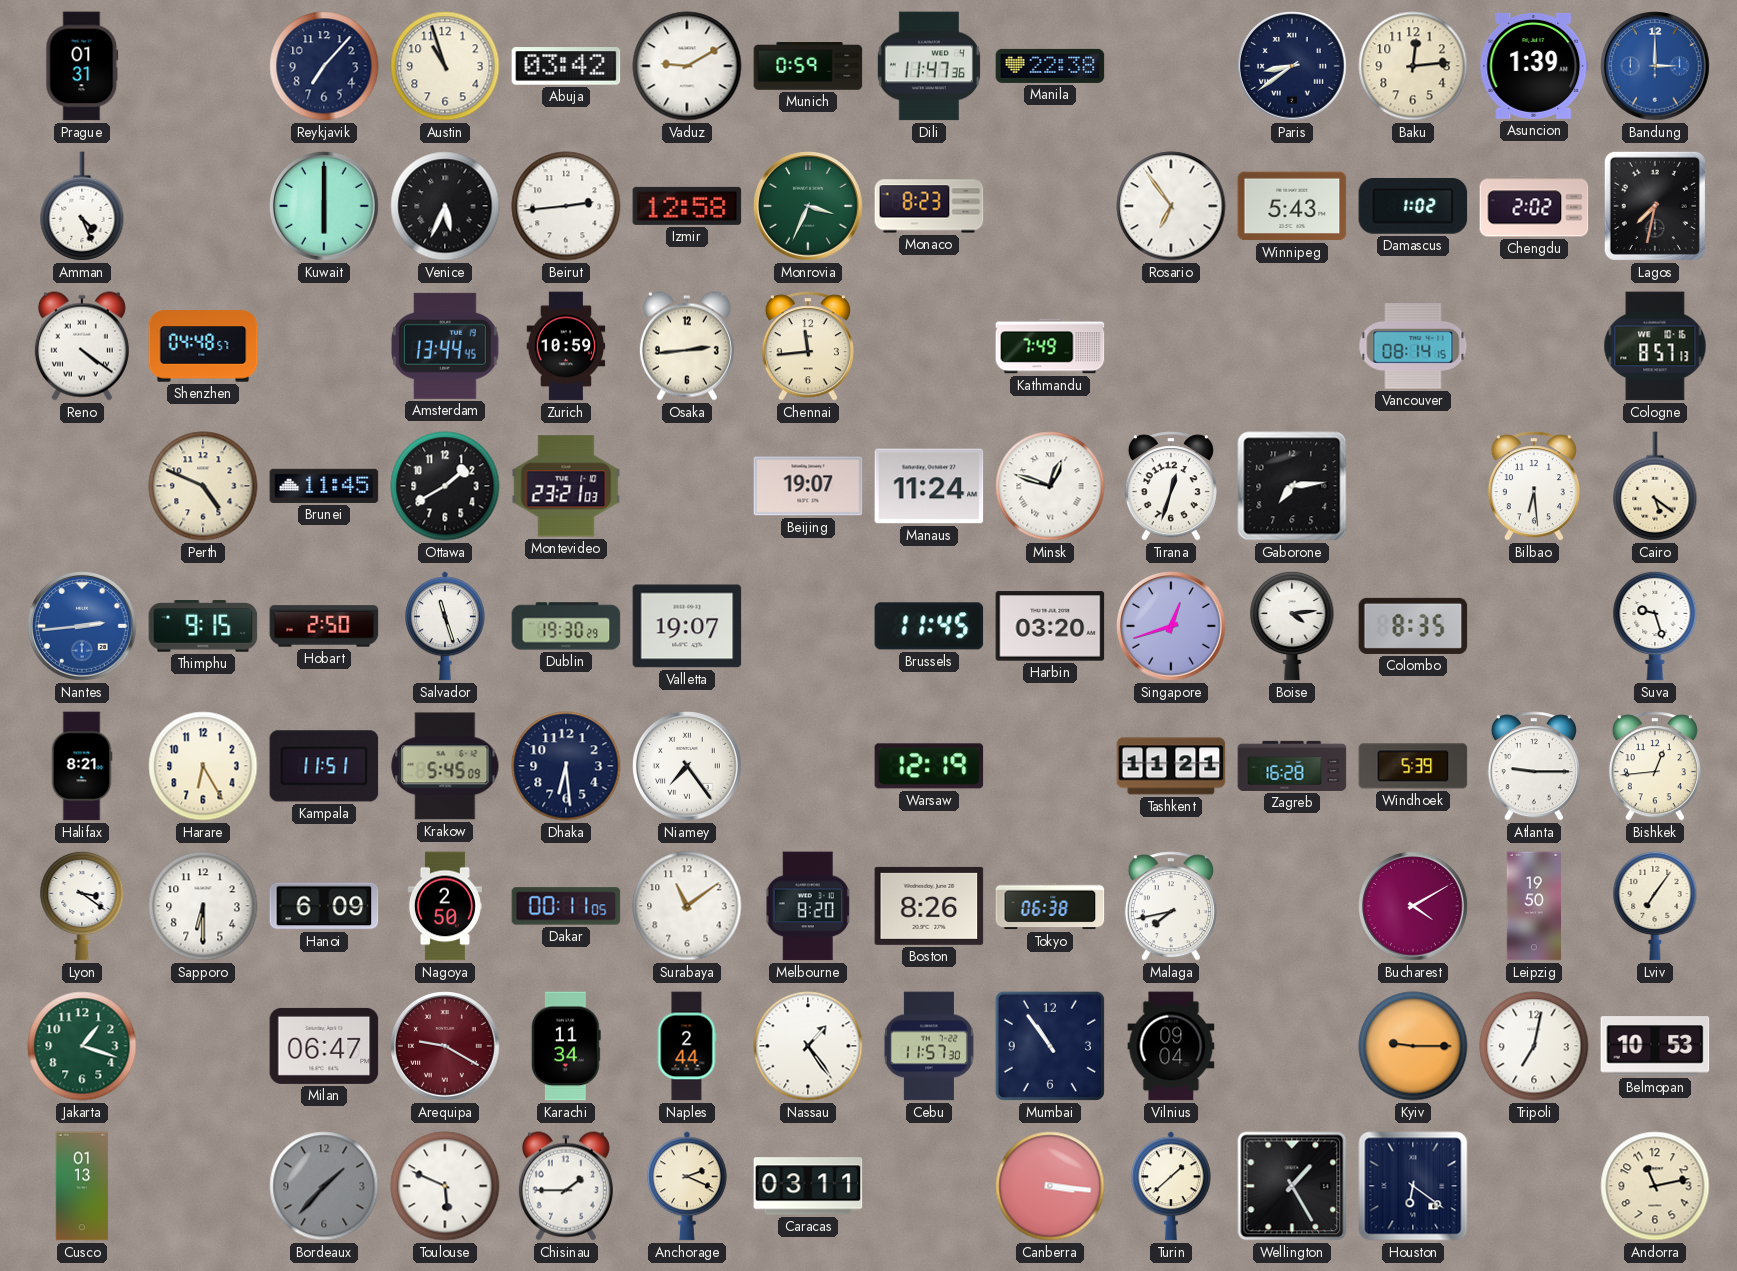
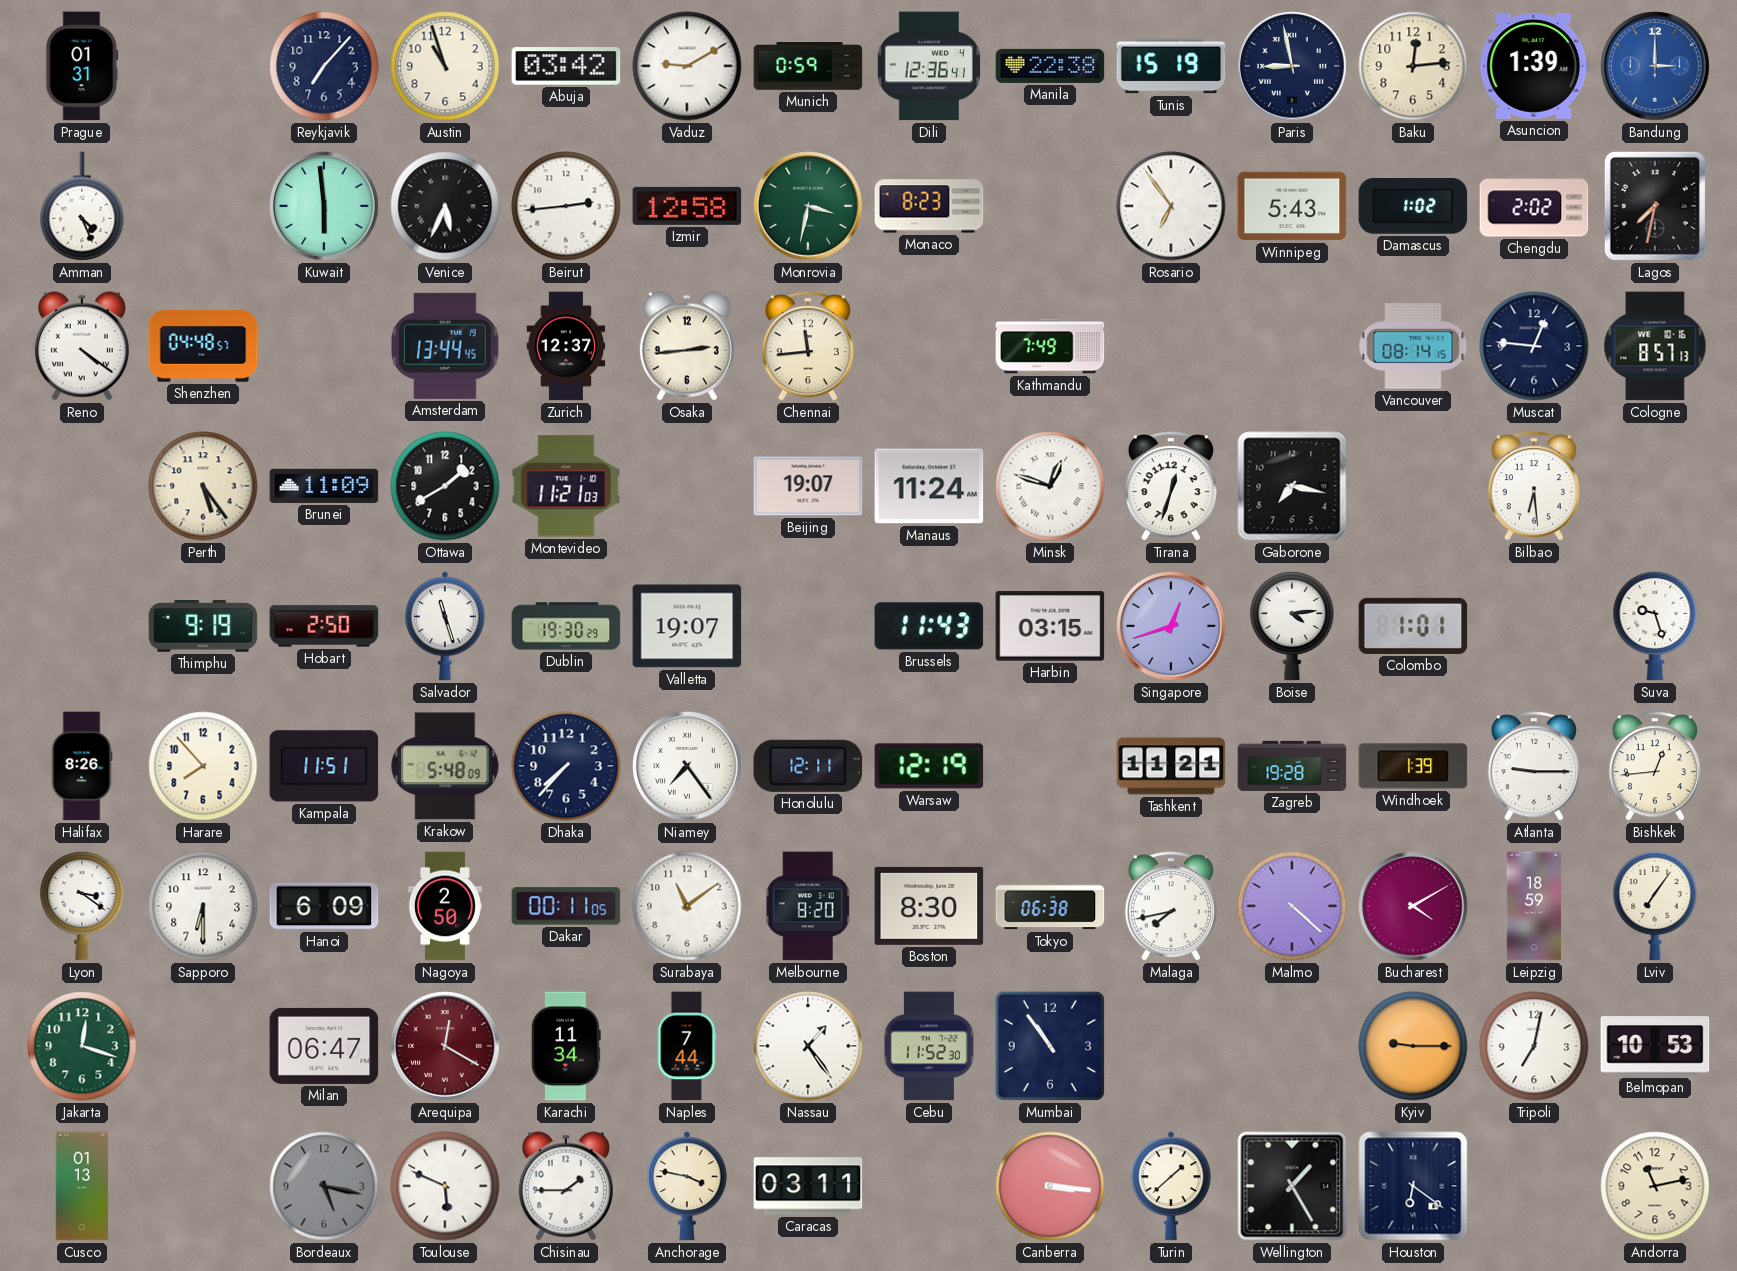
Dili: 11:47 -> 12:36
Tunis: none -> 15:19
Paris: 8:39 -> 8:58
Kuwait: 6:00 -> 5:59
Monrovia: 3:34 -> 3:32
Zurich: 10:59 -> 12:37
Muscat: none -> 12:46
Perth: 4:49 -> 5:24
Brunei: 11:45 -> 11:09
Montevideo: 23:21 -> 11:21
Gaborone: 7:14 -> 7:17
Cairo: 5:21 -> none
Nantes: 2:44 -> none
Thimphu: 9:15 -> 9:19
Brussels: 11:45 -> 11:43
Harbin: 03:20 -> 03:15
Colombo: 8:35 -> 1:01
Halifax: 8:21 -> 8:26
Harare: 6:25 -> 7:53
Krakow: 5:45 -> 5:48
Dhaka: 6:29 -> 7:37
Honolulu: none -> 12:11
Zagreb: 16:28 -> 19:28
Windhoek: 5:39 -> 1:39
Boston: 8:26 -> 8:30
Malmo: none -> 4:22
Leipzig: 19:50 -> 18:59
Jakarta: 1:18 -> 12:18
Arequipa: 9:20 -> 12:20
Naples: 2:44 -> 7:44
Cebu: 11:57 -> 11:52
Vilnius: 09:04 -> none
Bordeaux: 1:37 -> 5:17
Anchorage: 2:19 -> 3:47
